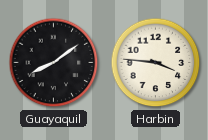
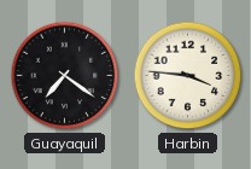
Guayaquil: 8:09 -> 7:21
